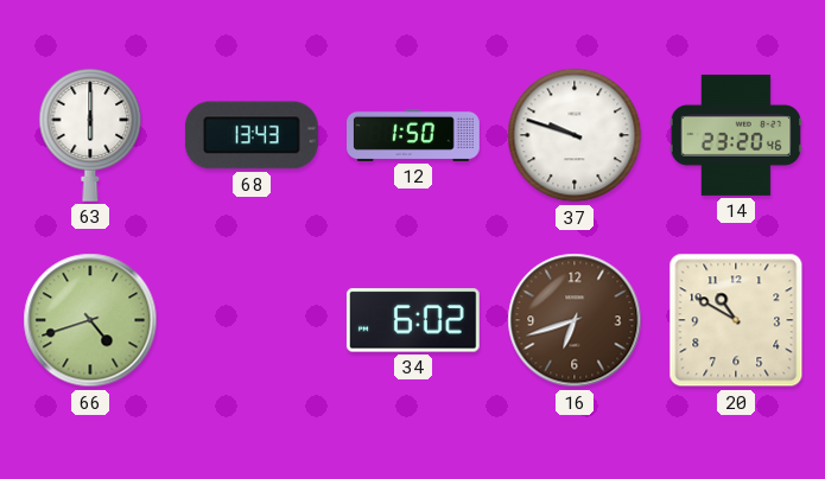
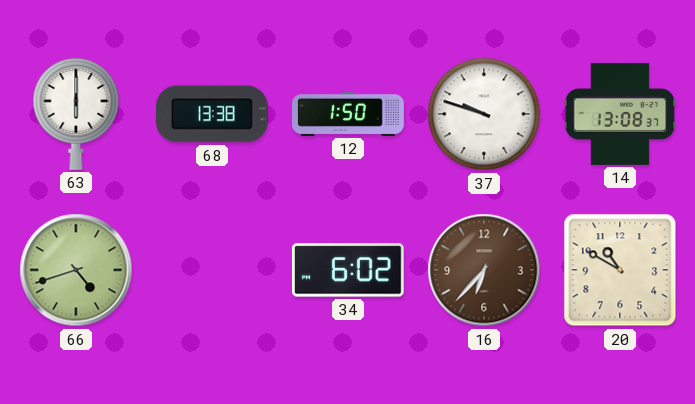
68: 13:43 -> 13:38
14: 23:20 -> 13:08
16: 6:42 -> 6:37
